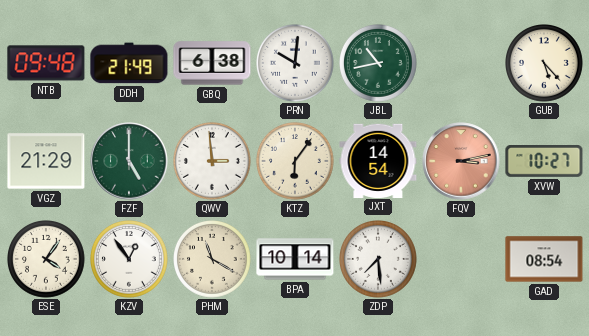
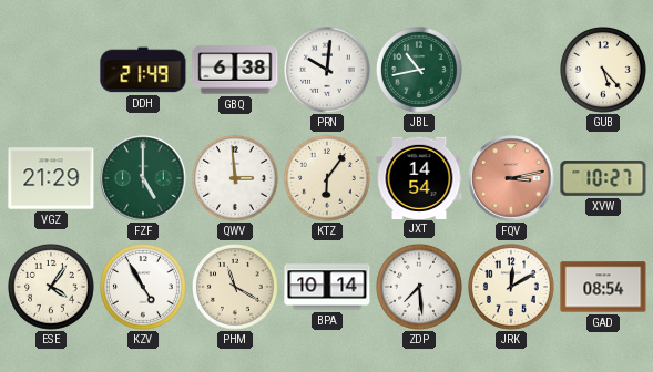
NTB: 09:48 -> none
KZV: 12:54 -> 4:55
JRK: none -> 12:10
